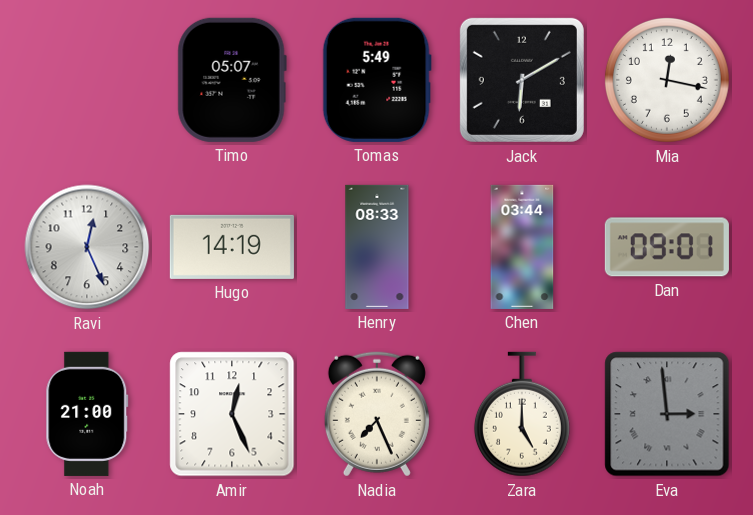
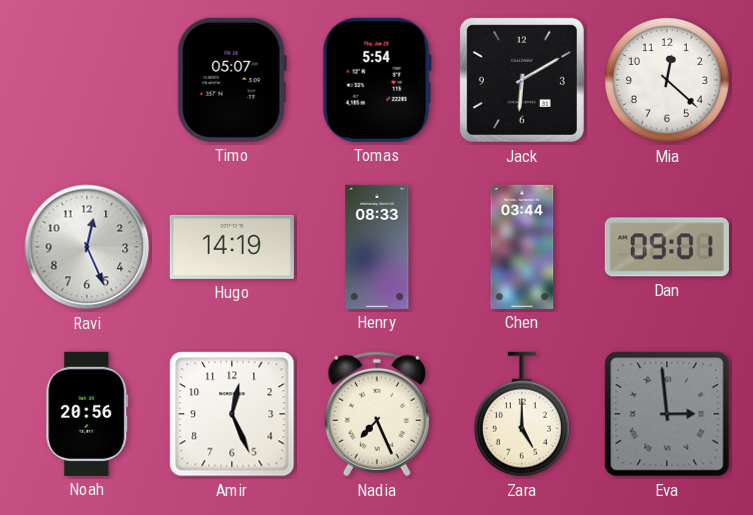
Tomas: 5:49 -> 5:54
Mia: 12:17 -> 12:22
Noah: 21:00 -> 20:56
